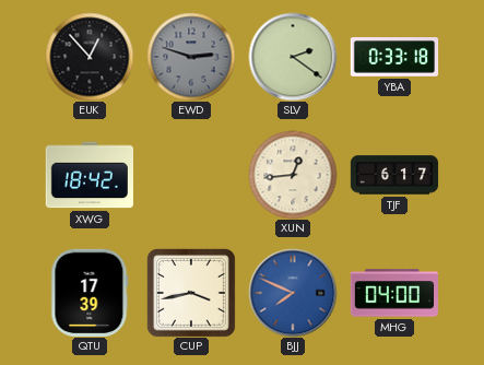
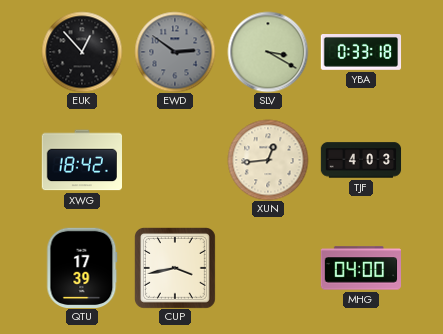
EWD: 2:48 -> 2:51
SLV: 2:21 -> 3:20
TJF: 6:17 -> 4:03
BJJ: 7:49 -> none
